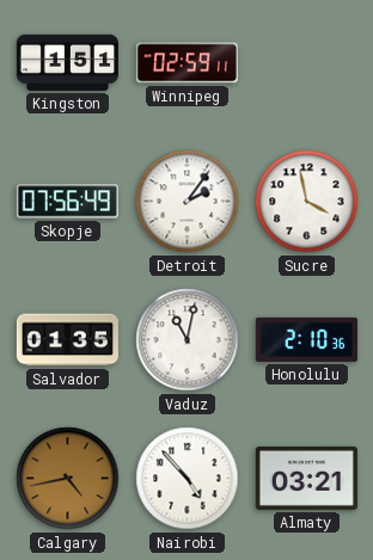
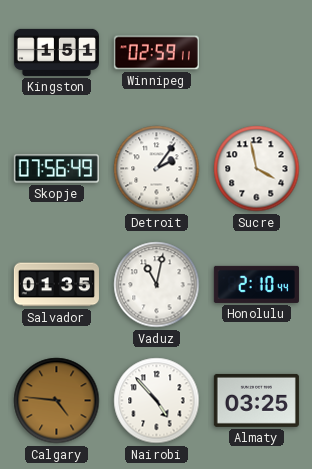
Honolulu: 2:10:36 -> 2:10:44
Calgary: 4:43 -> 4:46
Almaty: 03:21 -> 03:25
